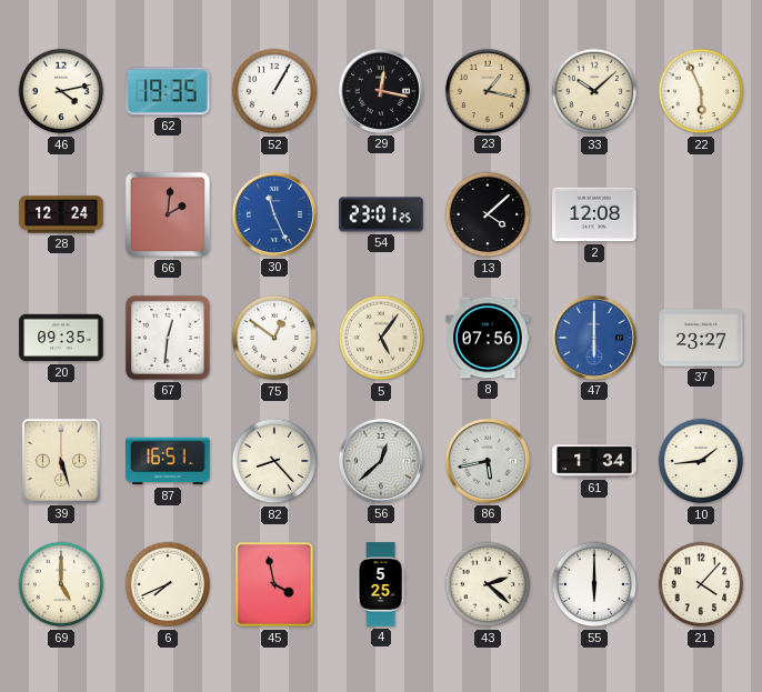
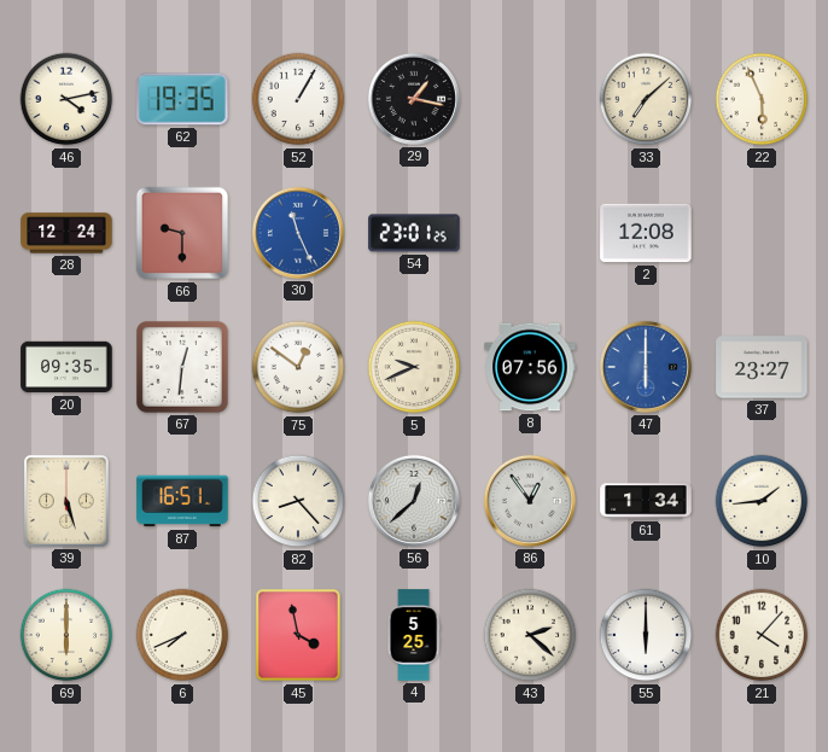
29: 12:17 -> 1:17
23: 1:17 -> none
33: 10:08 -> 7:08
66: 2:01 -> 9:30
13: 4:08 -> none
5: 5:06 -> 9:41
86: 5:43 -> 12:54
69: 5:00 -> 6:00
